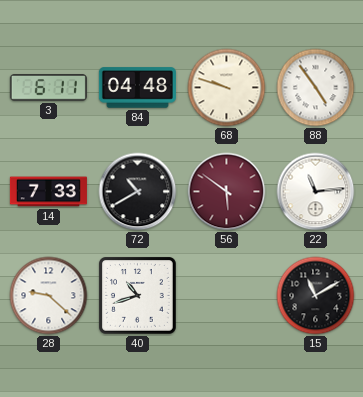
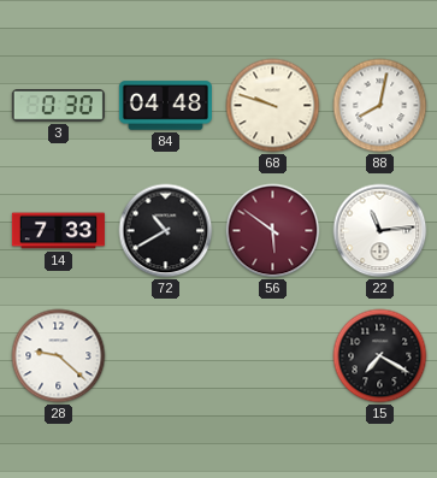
3: 6:11 -> 0:30
88: 4:54 -> 8:02
40: 10:42 -> none
15: 11:10 -> 7:20
